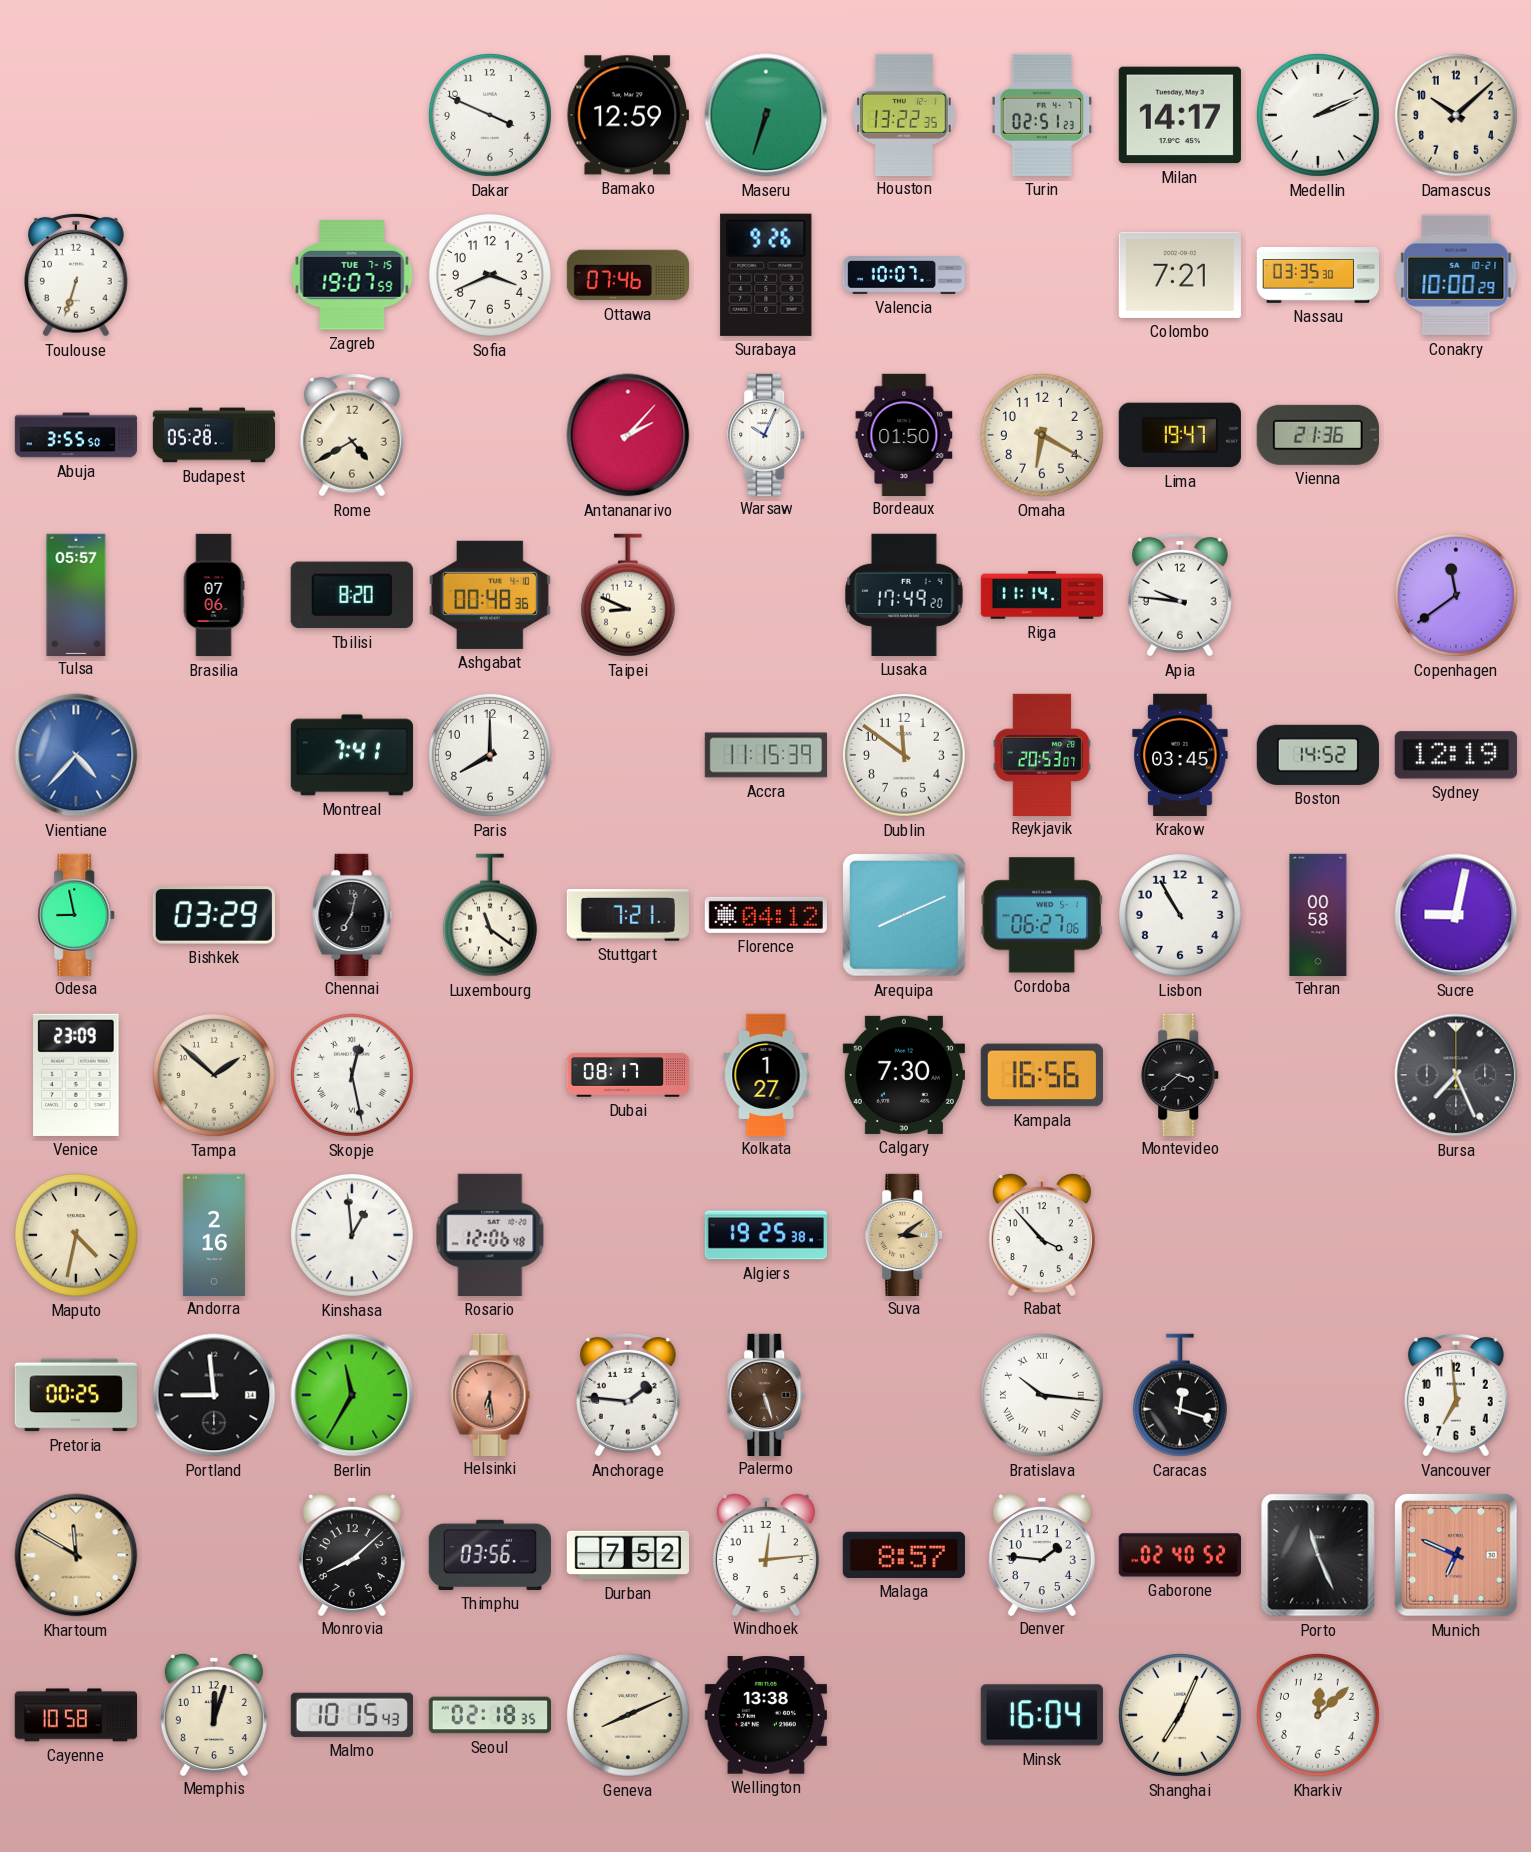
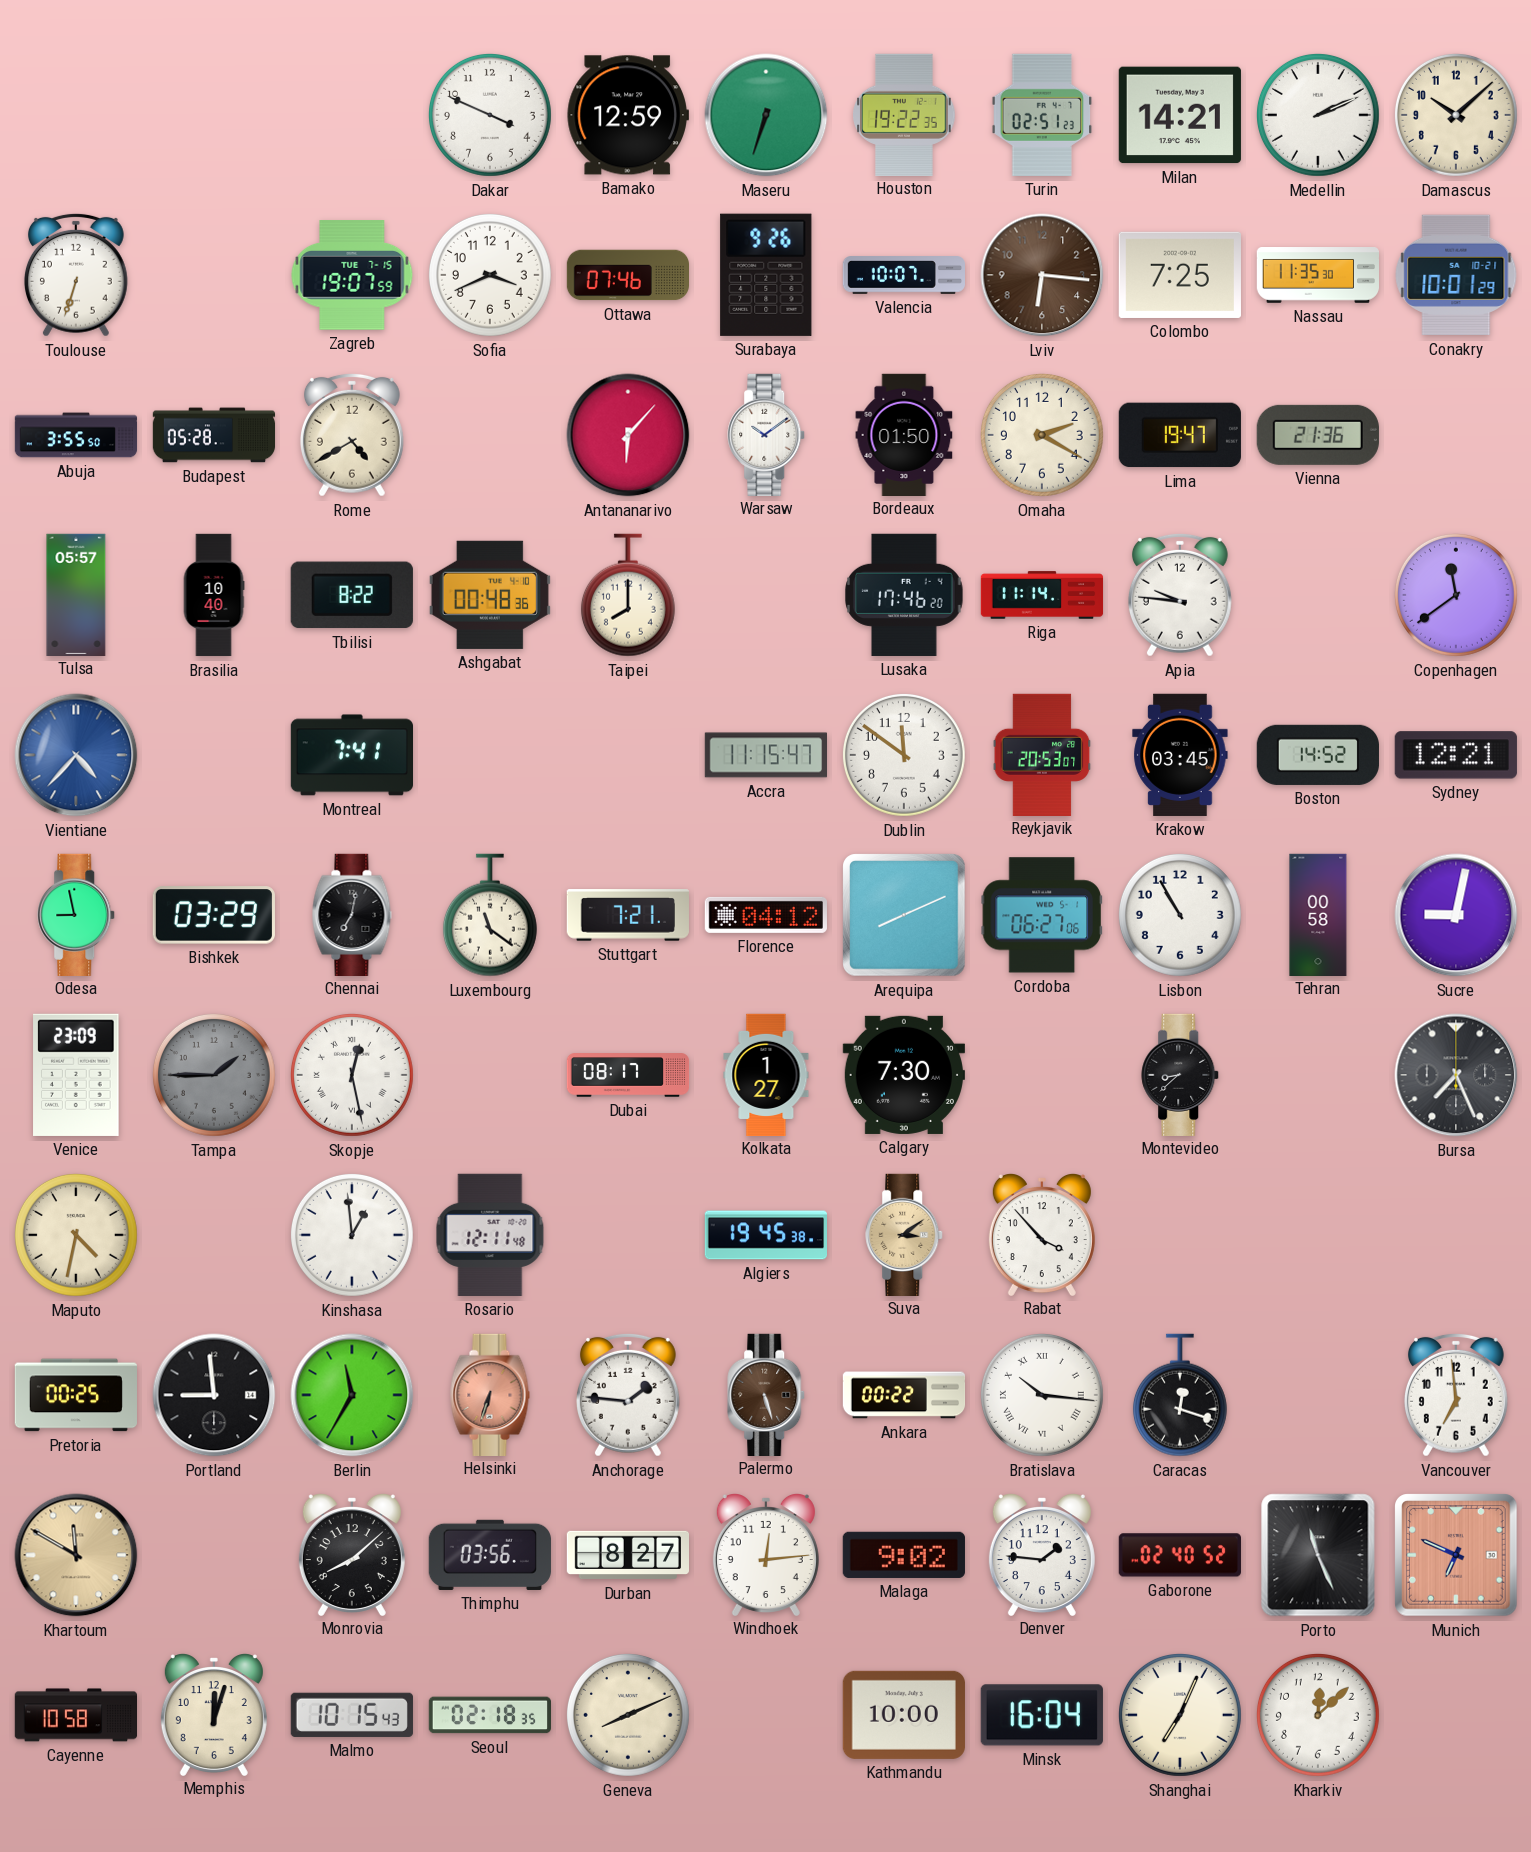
Houston: 13:22 -> 19:22
Milan: 14:17 -> 14:21
Lviv: none -> 6:16
Colombo: 7:21 -> 7:25
Nassau: 03:35 -> 11:35
Conakry: 10:00 -> 10:01
Antananarivo: 2:07 -> 6:07
Warsaw: 10:04 -> 10:09
Omaha: 6:20 -> 2:20
Brasilia: 07:06 -> 10:40
Tbilisi: 8:20 -> 8:22
Taipei: 8:49 -> 8:00
Lusaka: 17:49 -> 17:46
Paris: 8:00 -> none
Accra: 11:15:39 -> 11:15:47
Sydney: 12:19 -> 12:21
Tampa: 1:52 -> 1:45
Tampa dial: cream -> grey
Kampala: 16:56 -> none
Montevideo: 3:38 -> 8:38
Andorra: 2:16 -> none
Rosario: 12:06 -> 12:11
Algiers: 19:25 -> 19:45
Helsinki: 6:29 -> 6:33
Ankara: none -> 00:22
Durban: 7:52 -> 8:27
Malaga: 8:57 -> 9:02
Wellington: 13:38 -> none
Kathmandu: none -> 10:00
